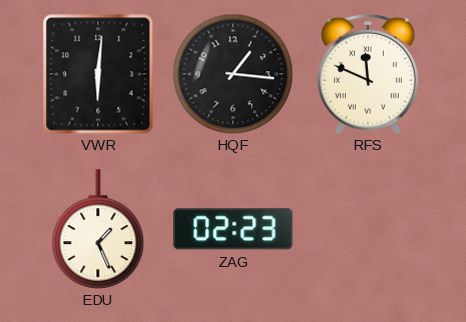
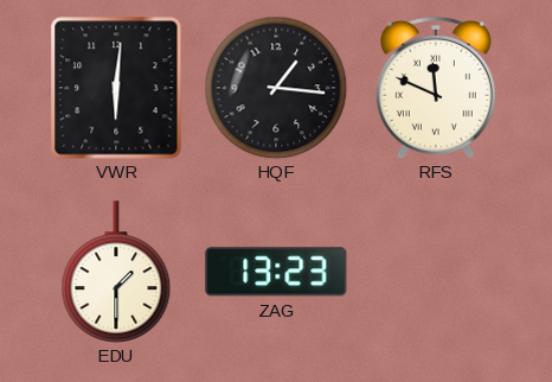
EDU: 1:26 -> 1:30
ZAG: 02:23 -> 13:23
